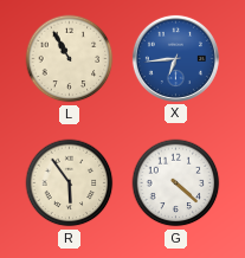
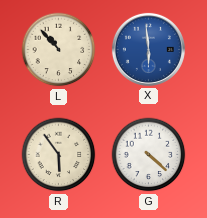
L: 10:55 -> 10:53
X: 6:44 -> 5:59
